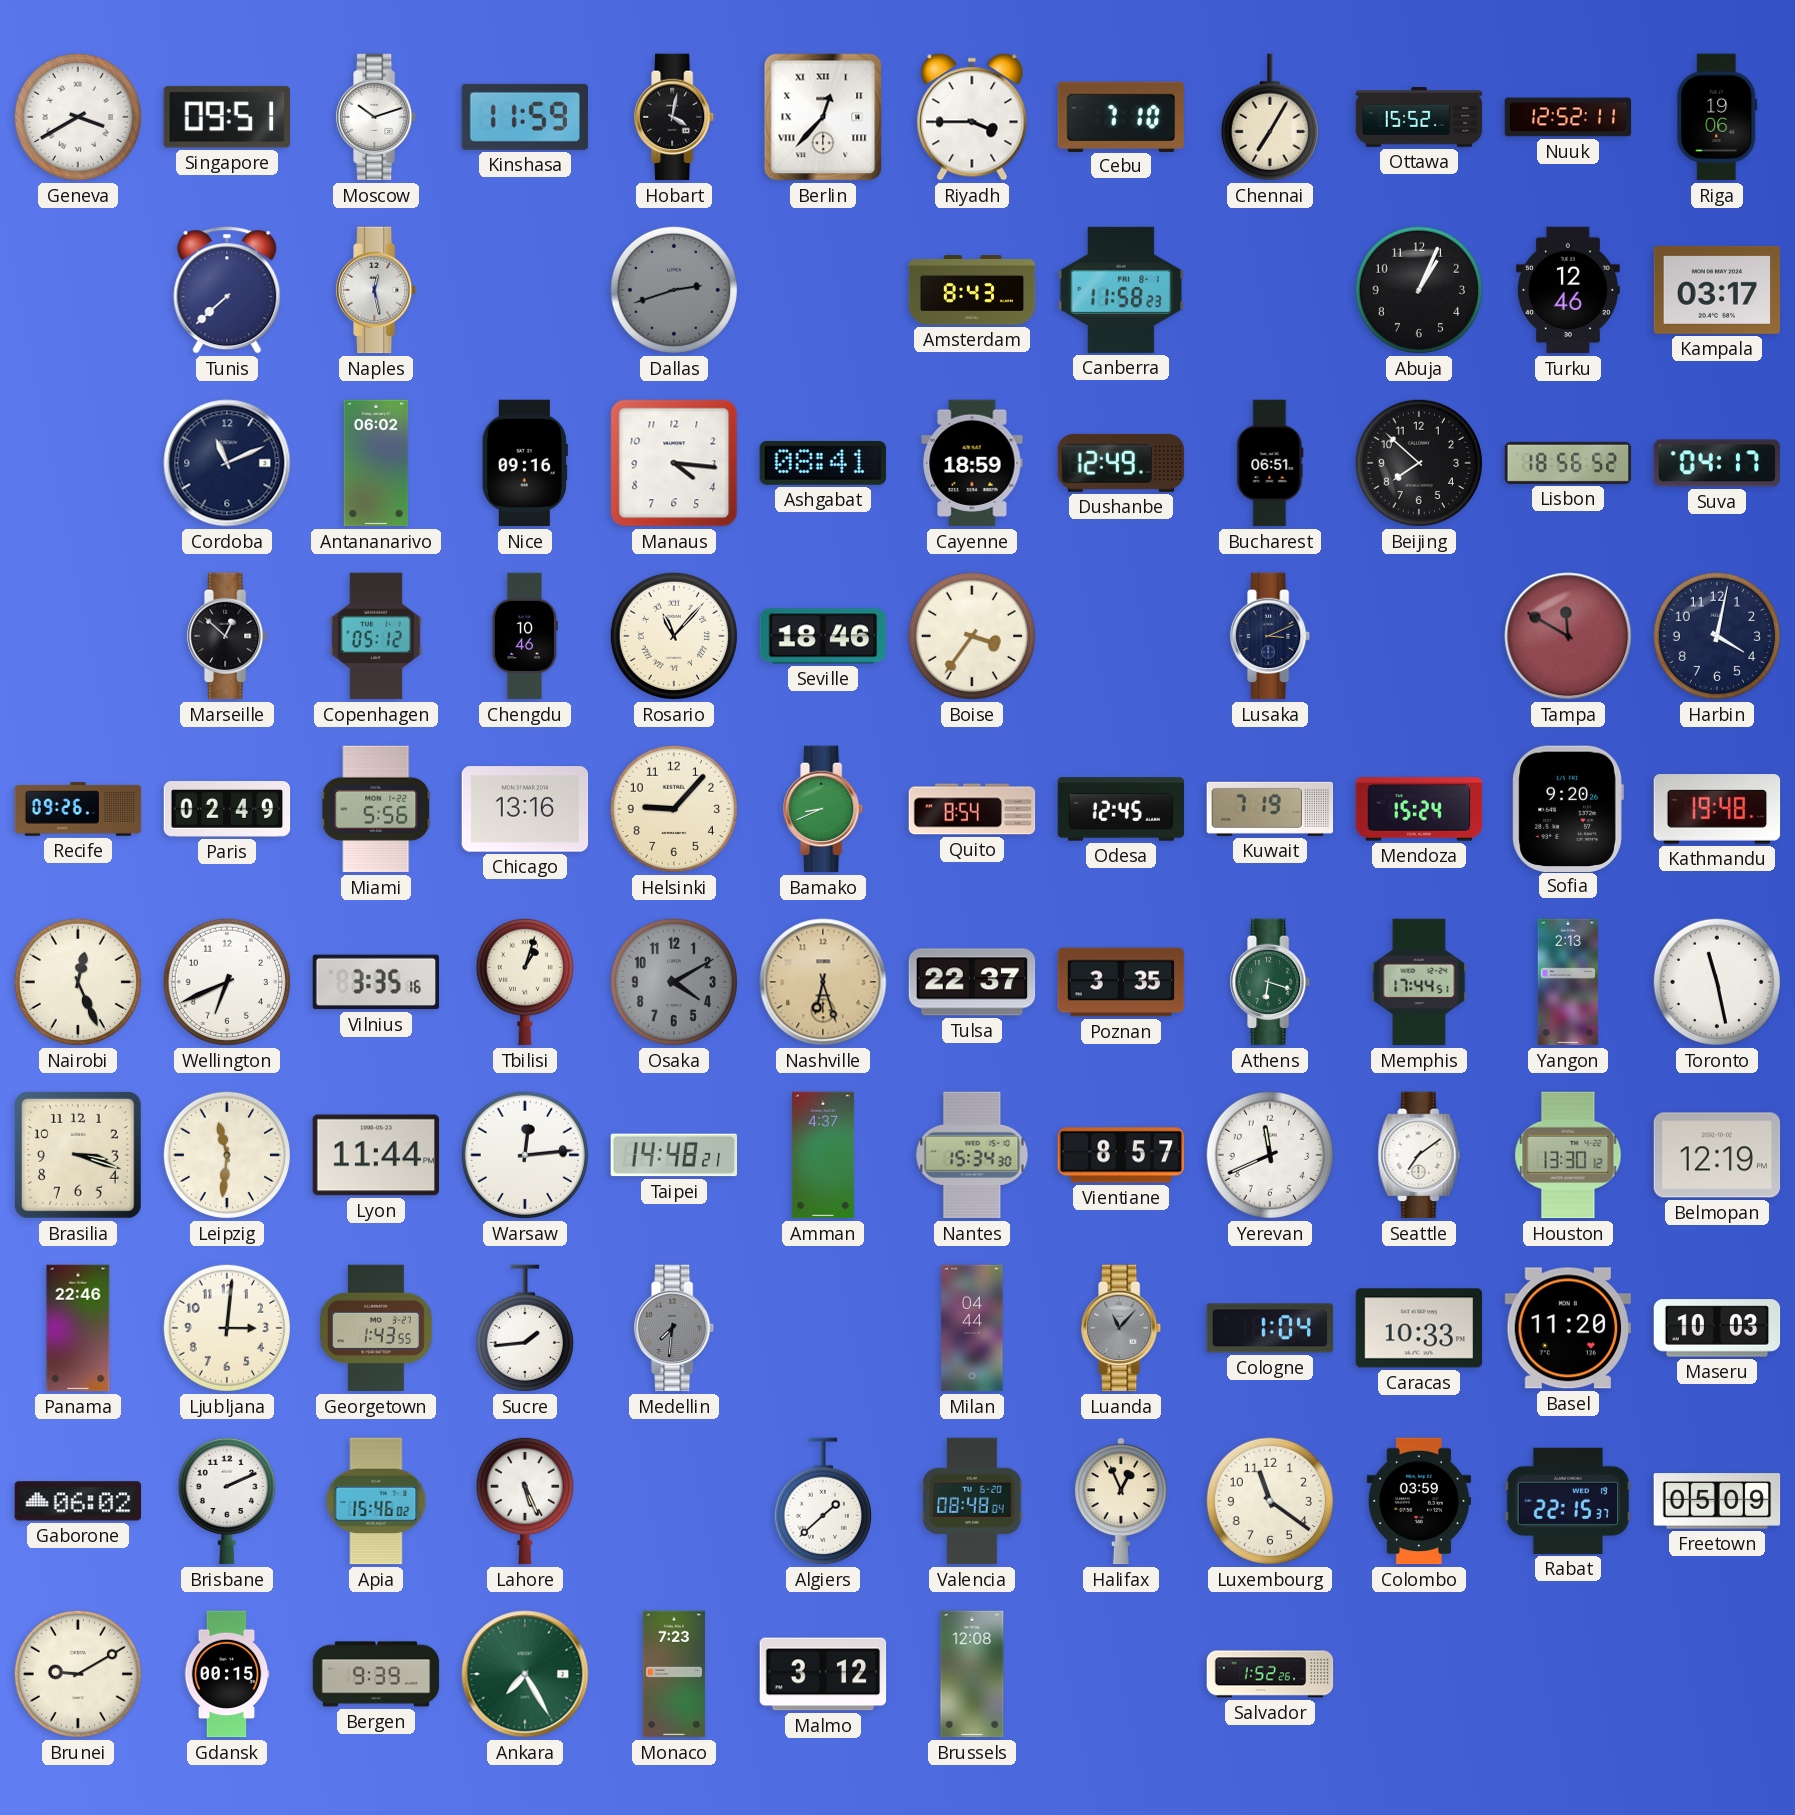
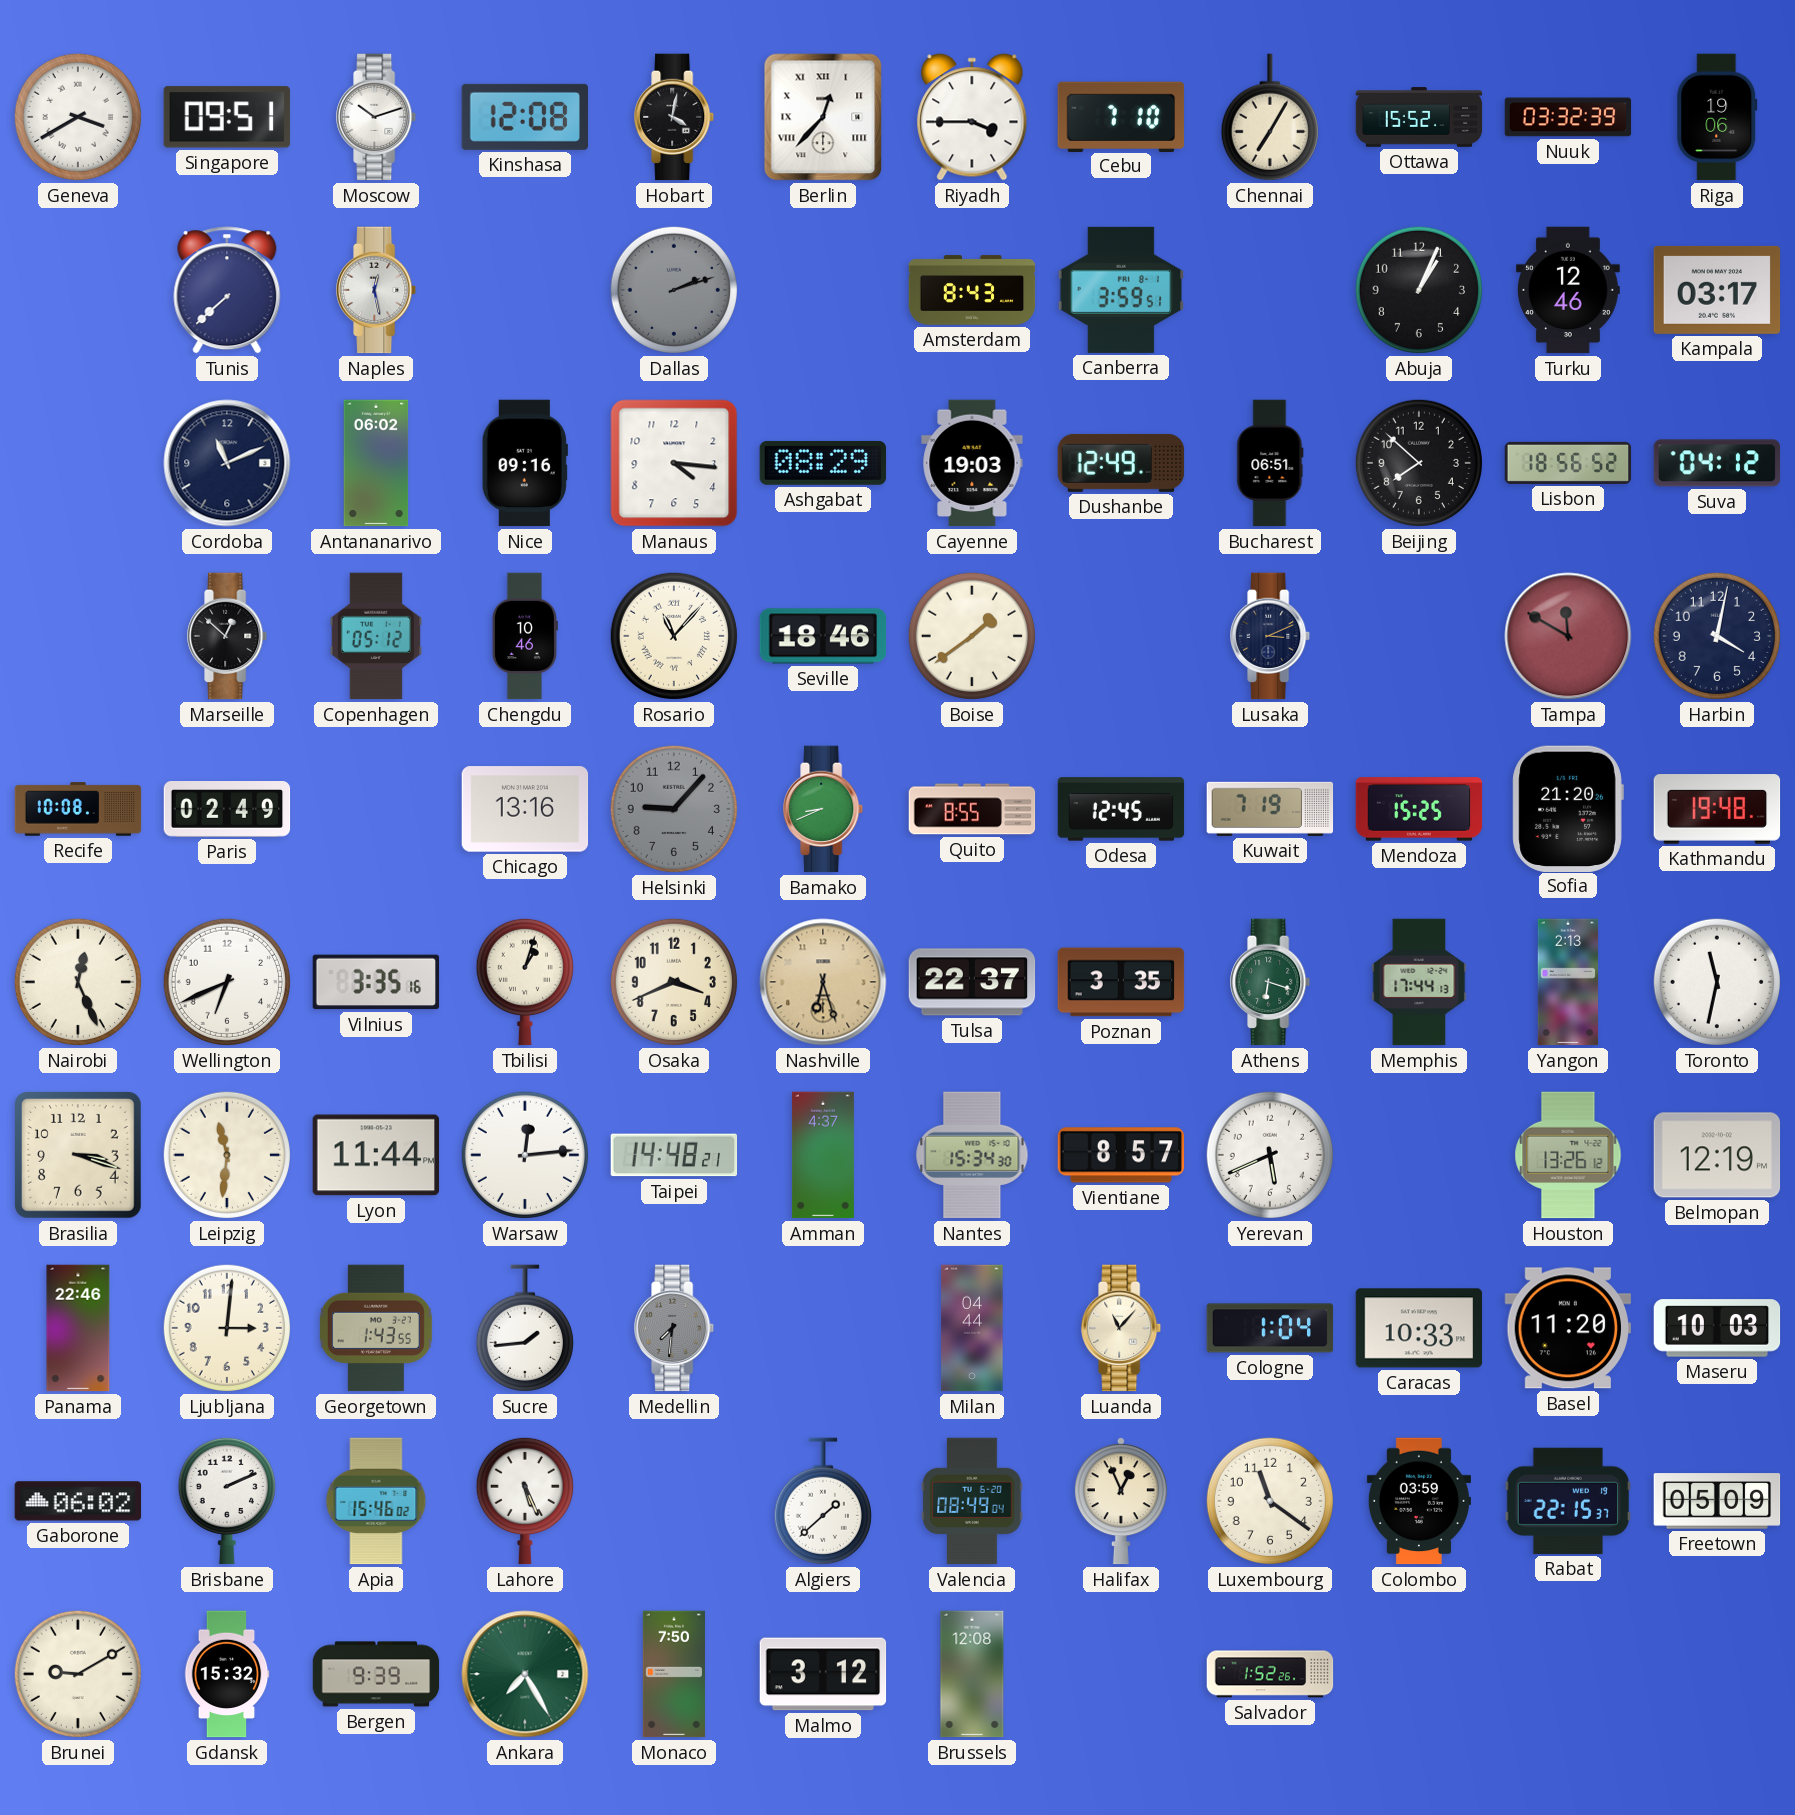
Kinshasa: 11:59 -> 12:08
Nuuk: 12:52 -> 03:32
Dallas: 2:42 -> 2:12
Canberra: 11:58 -> 3:59
Ashgabat: 08:41 -> 08:29
Cayenne: 18:59 -> 19:03
Suva: 04:17 -> 04:12
Boise: 3:36 -> 1:39
Recife: 09:26 -> 10:08
Miami: 5:56 -> none
Helsinki dial: cream -> grey
Quito: 8:54 -> 8:55
Mendoza: 15:24 -> 15:25
Sofia: 9:20 -> 21:20
Osaka: 4:10 -> 3:41
Osaka dial: grey -> cream
Memphis: 17:44:51 -> 17:44:13
Toronto: 11:28 -> 11:32
Yerevan: 11:41 -> 5:41
Seattle: 7:09 -> none
Houston: 13:30 -> 13:26
Luanda dial: grey -> cream
Valencia: 08:48 -> 08:49
Gdansk: 00:15 -> 15:32
Monaco: 7:23 -> 7:50
